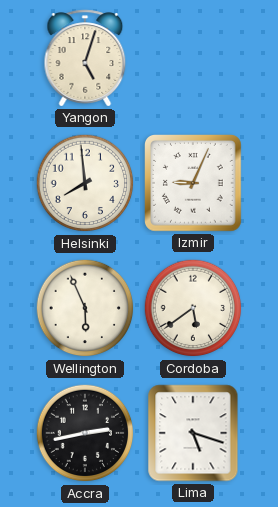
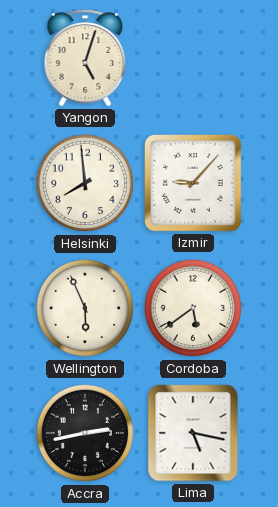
Izmir: 9:04 -> 9:07
Lima: 5:18 -> 5:17
